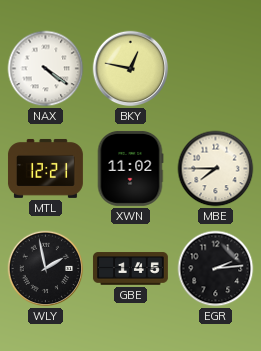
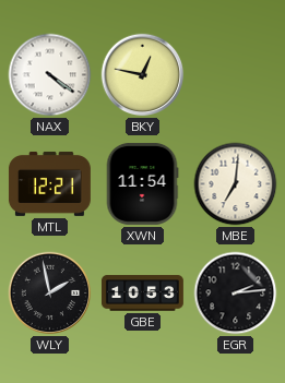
XWN: 11:02 -> 11:54
MBE: 7:45 -> 7:01
GBE: 1:45 -> 10:53
